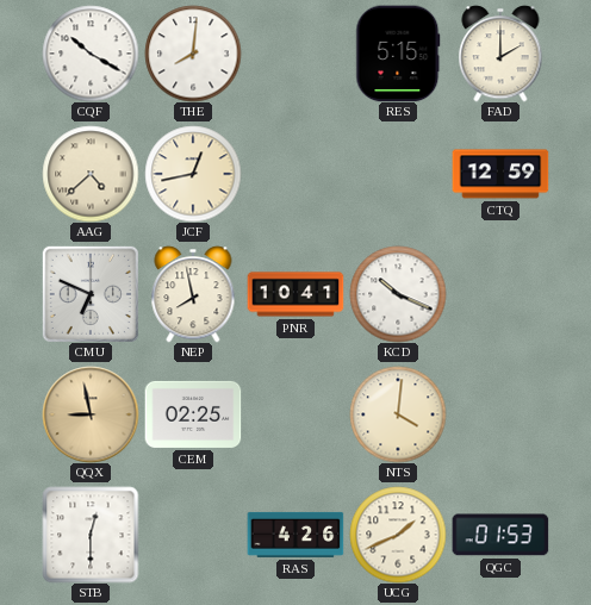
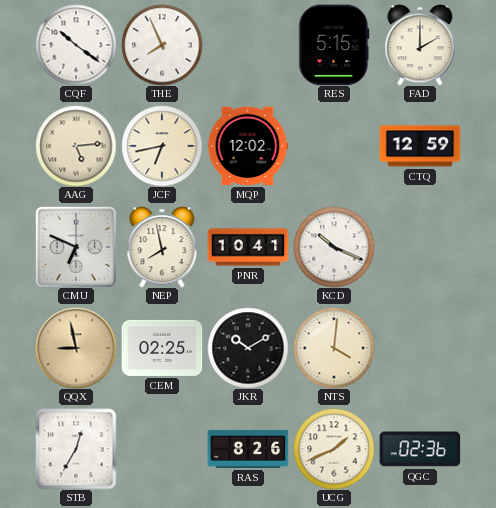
CQF: 10:20 -> 10:21
THE: 8:01 -> 7:56
AAG: 4:38 -> 5:14
JCF: 12:43 -> 6:43
MQP: none -> 12:02
JKR: none -> 10:10
STB: 12:30 -> 12:35
RAS: 4:26 -> 8:26
QGC: 01:53 -> 02:36
